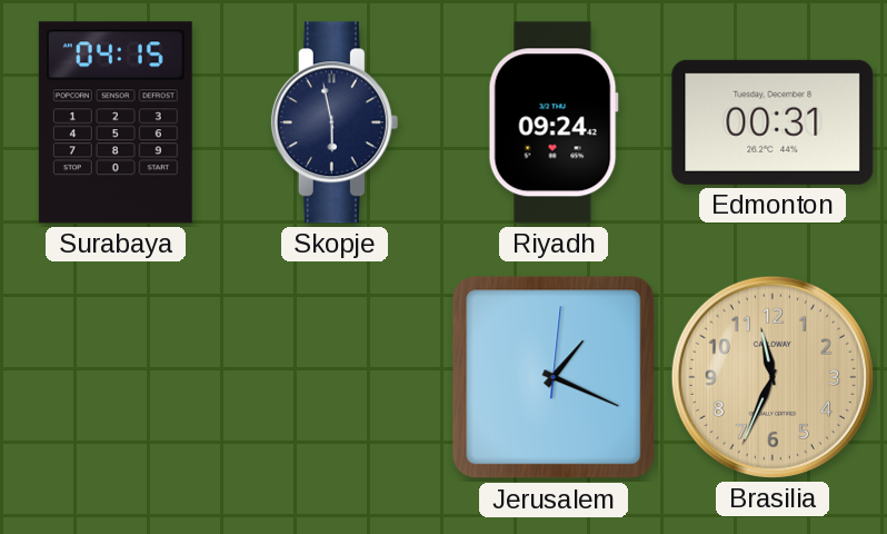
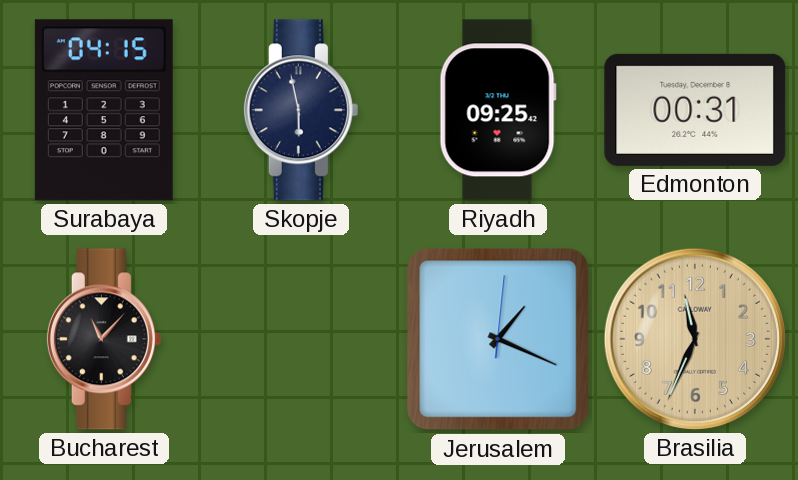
Riyadh: 09:24 -> 09:25
Bucharest: none -> 11:07
